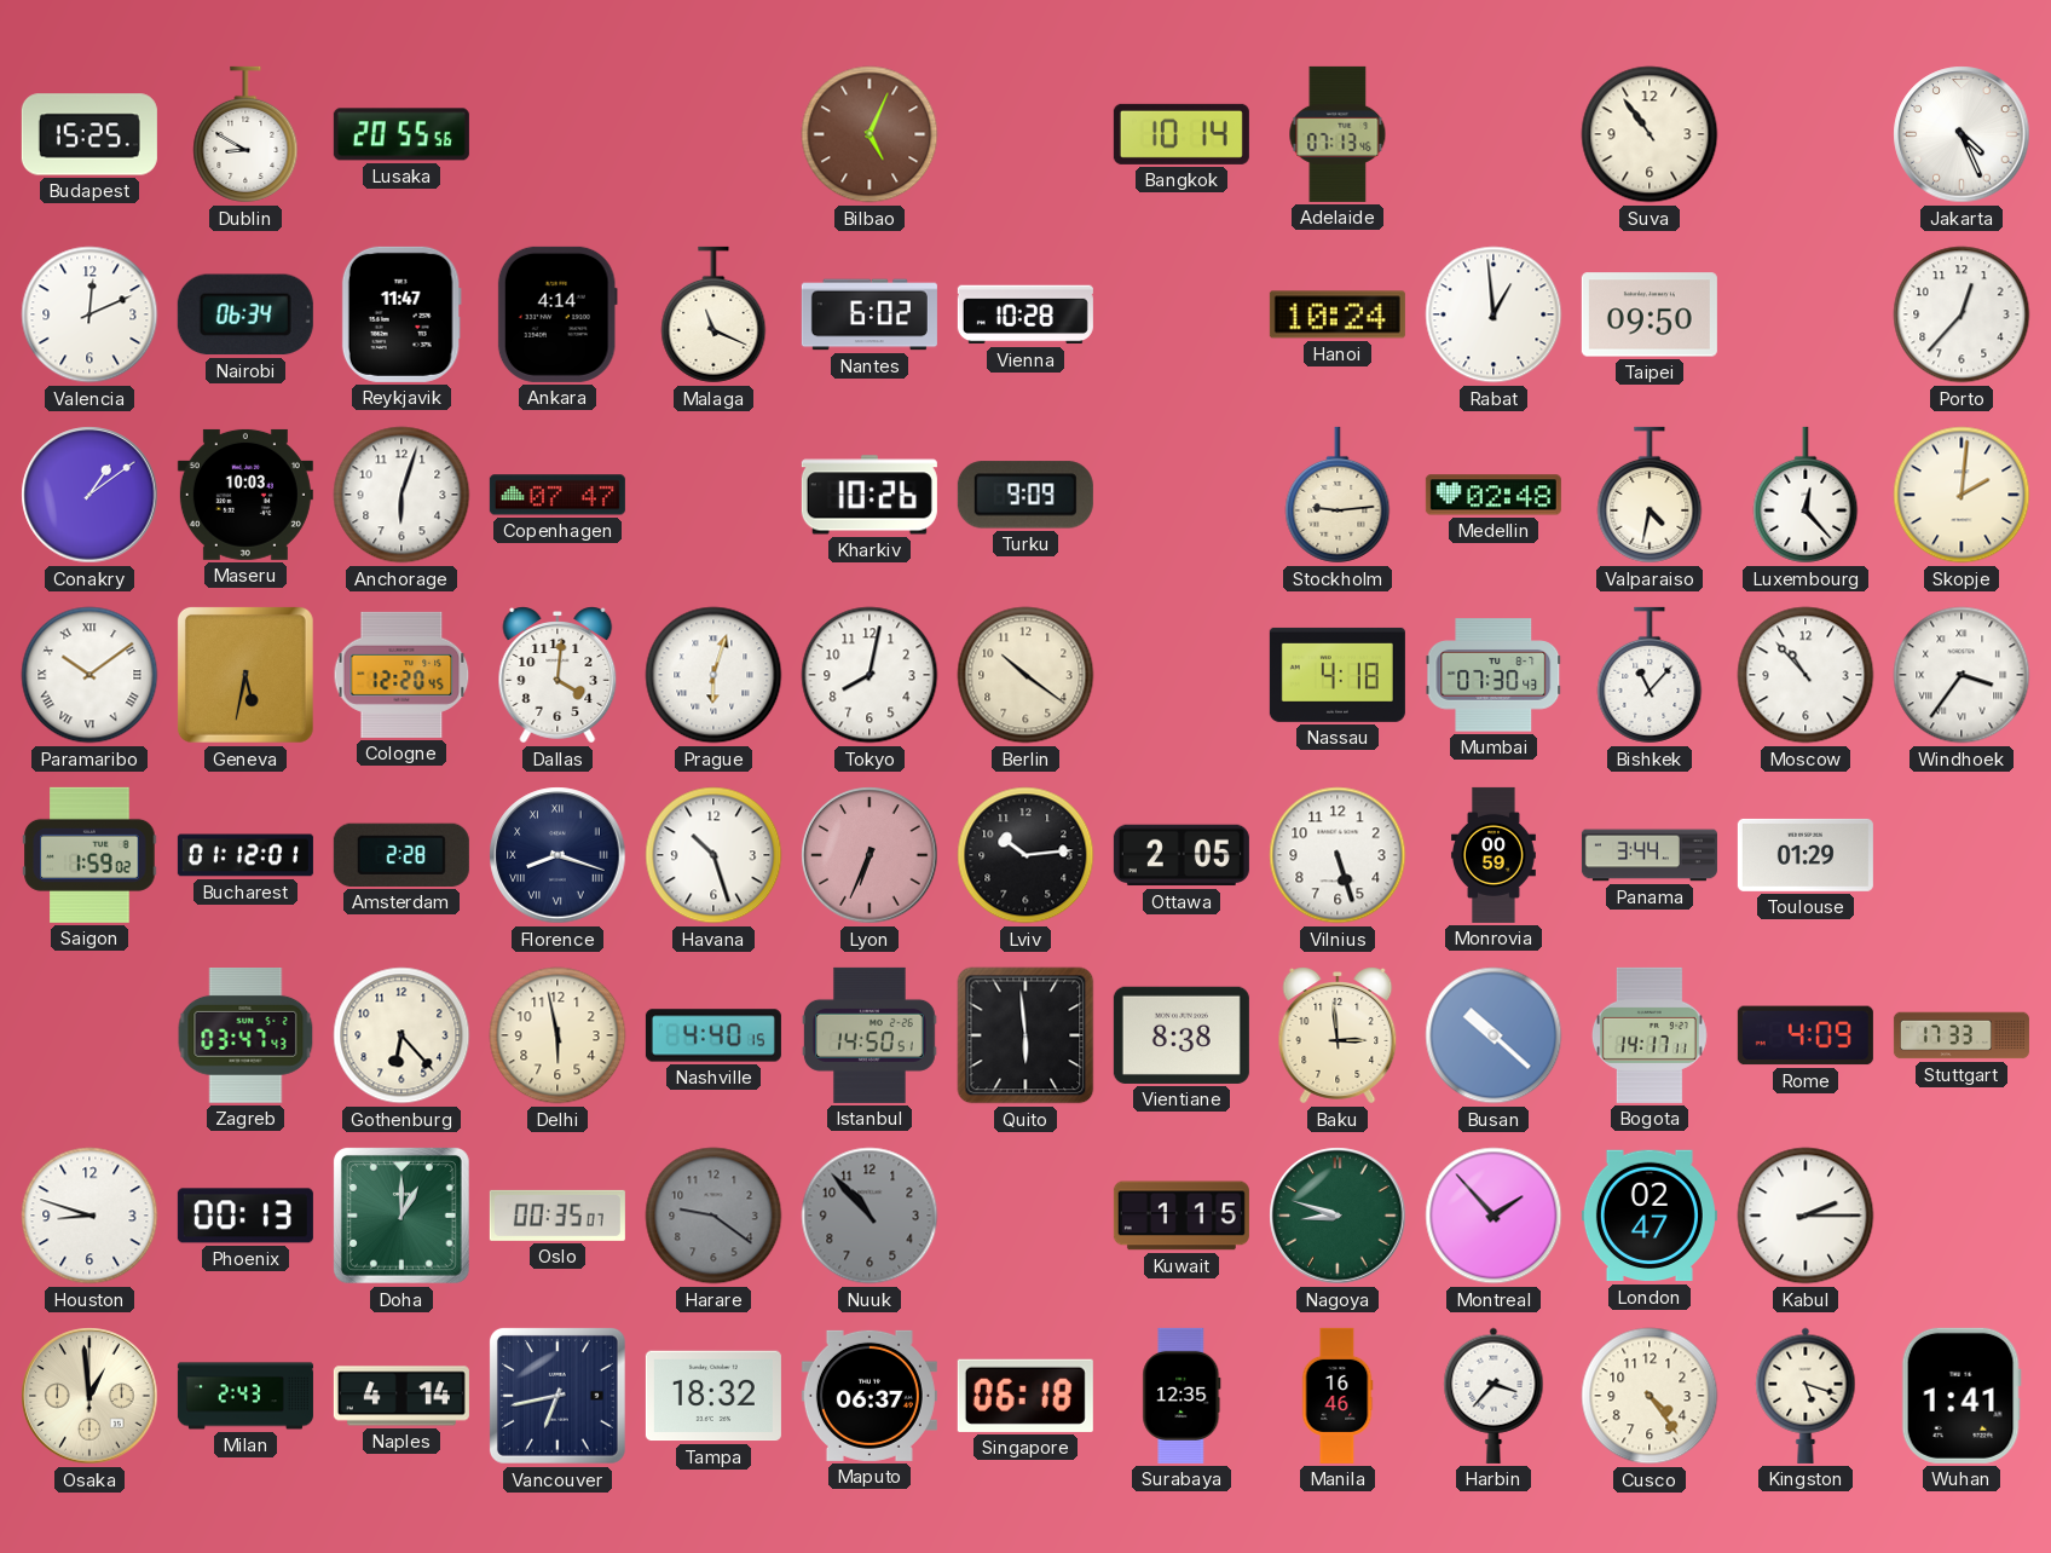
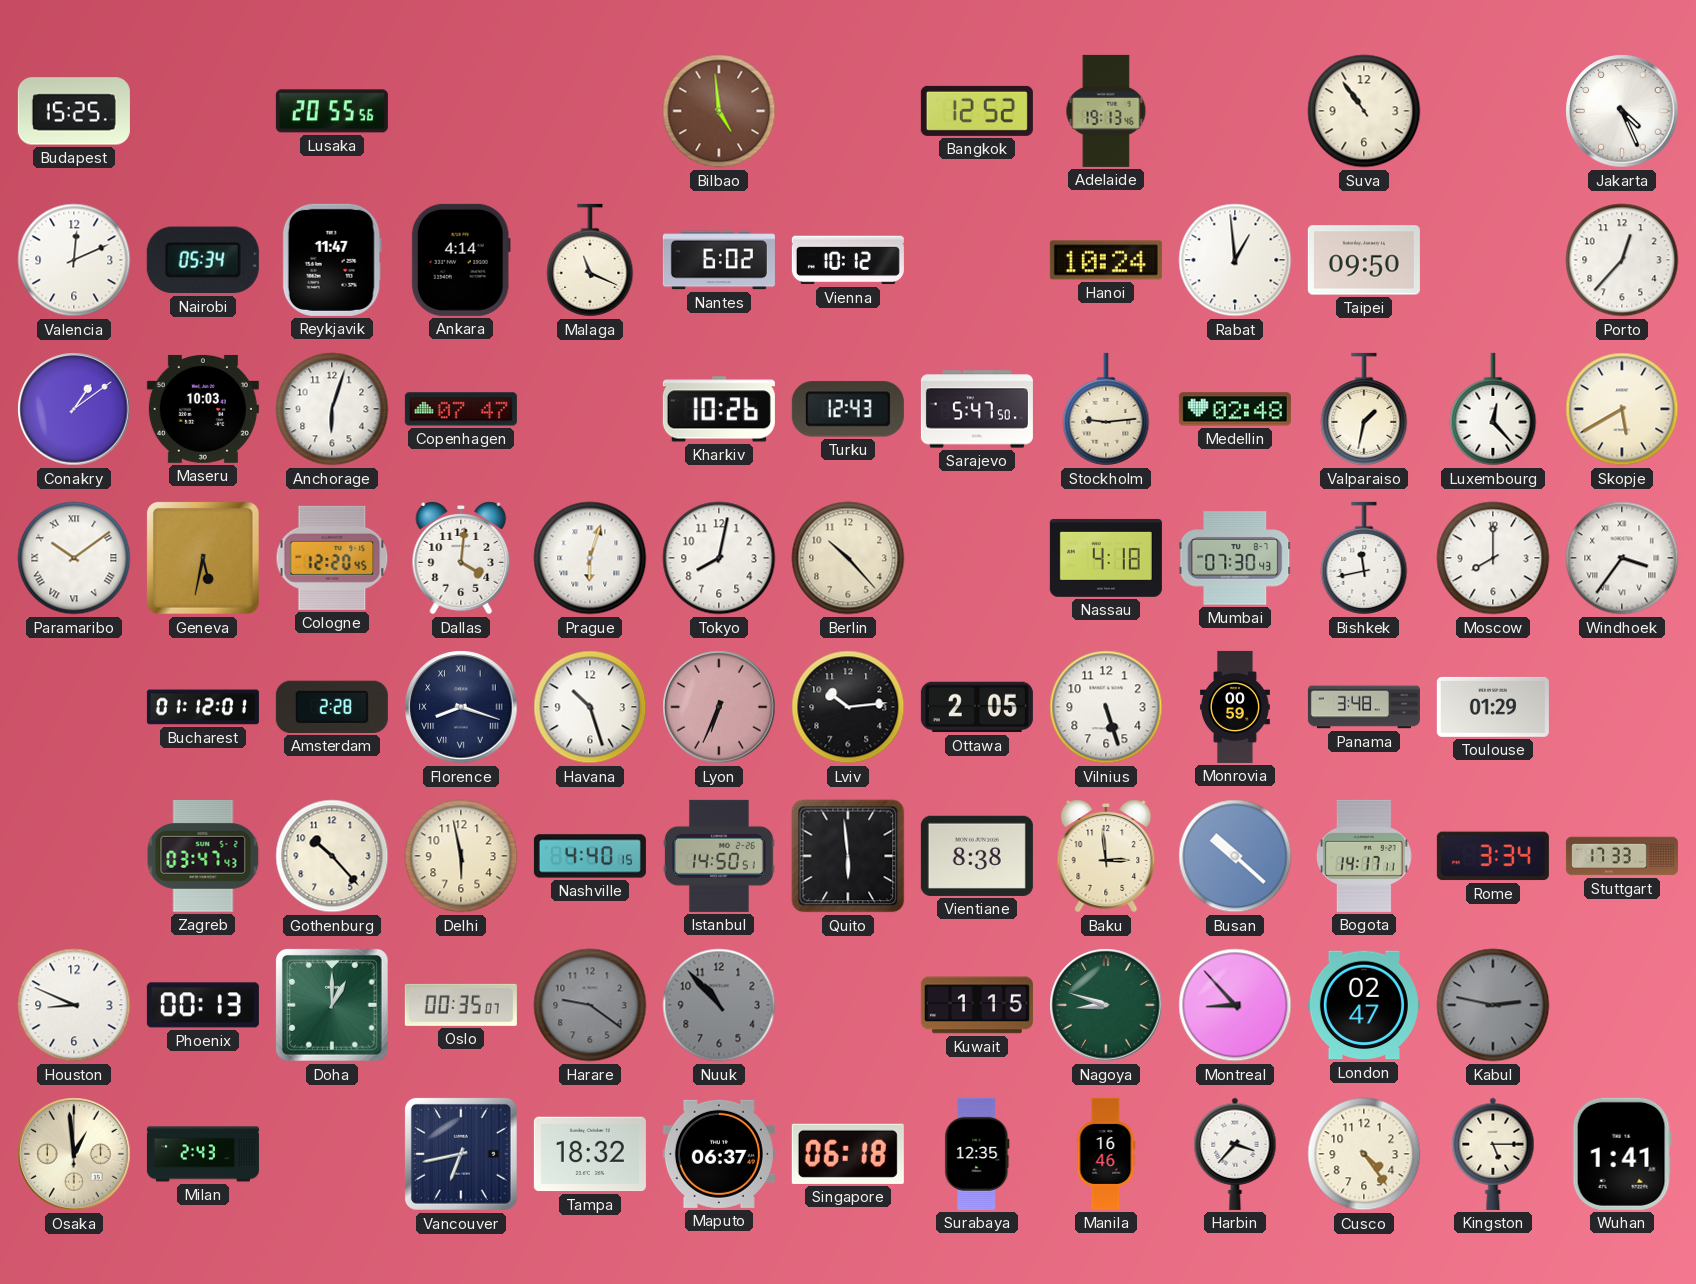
Dublin: 8:50 -> none
Bilbao: 5:04 -> 4:59
Bangkok: 10:14 -> 12:52
Adelaide: 07:13 -> 19:13
Nairobi: 06:34 -> 05:34
Vienna: 10:28 -> 10:12
Turku: 9:09 -> 12:43
Sarajevo: none -> 5:47
Valparaiso: 4:32 -> 1:32
Skopje: 2:01 -> 5:40
Berlin: 10:21 -> 10:23
Bishkek: 11:07 -> 11:43
Moscow: 10:53 -> 8:00
Saigon: 1:59 -> none
Panama: 3:44 -> 3:48
Gothenburg: 6:23 -> 10:23
Rome: 4:09 -> 3:34
Houston: 8:48 -> 8:49
Montreal: 1:53 -> 8:53
Kabul: 2:15 -> 2:47
Kabul dial: white -> grey
Naples: 4:14 -> none
Kingston: 5:18 -> 5:15
